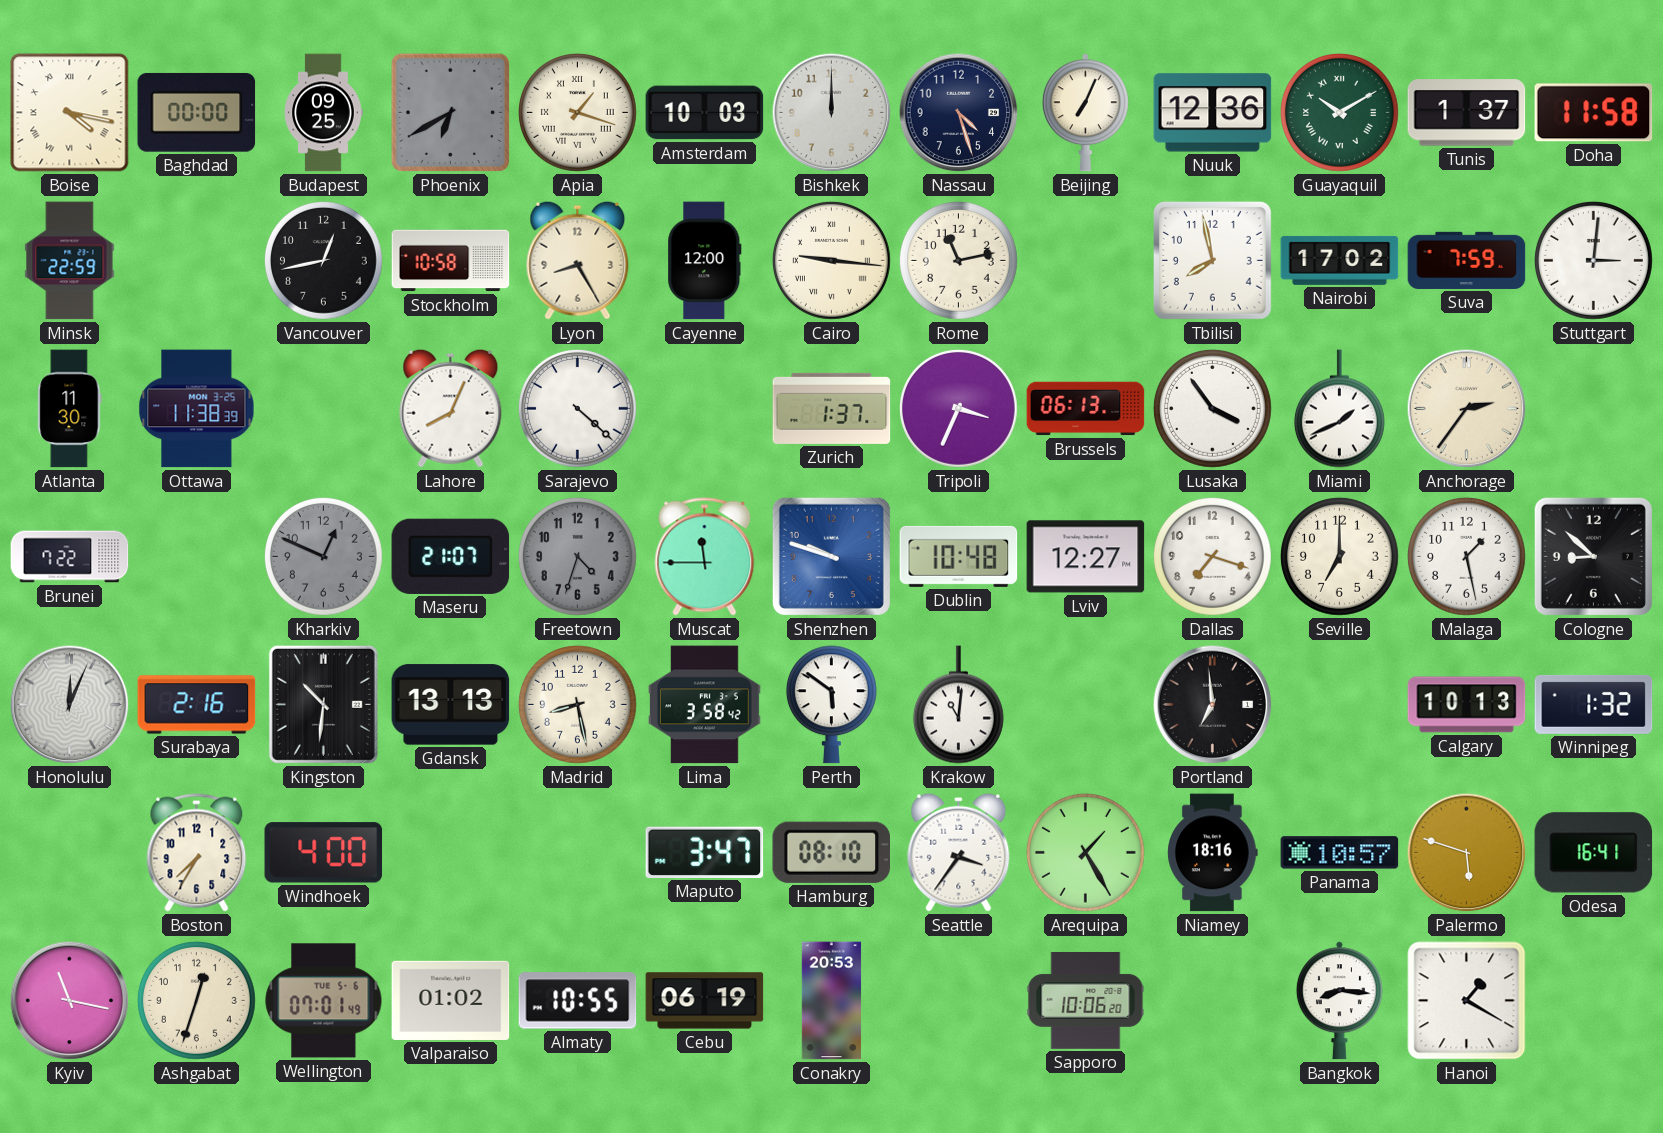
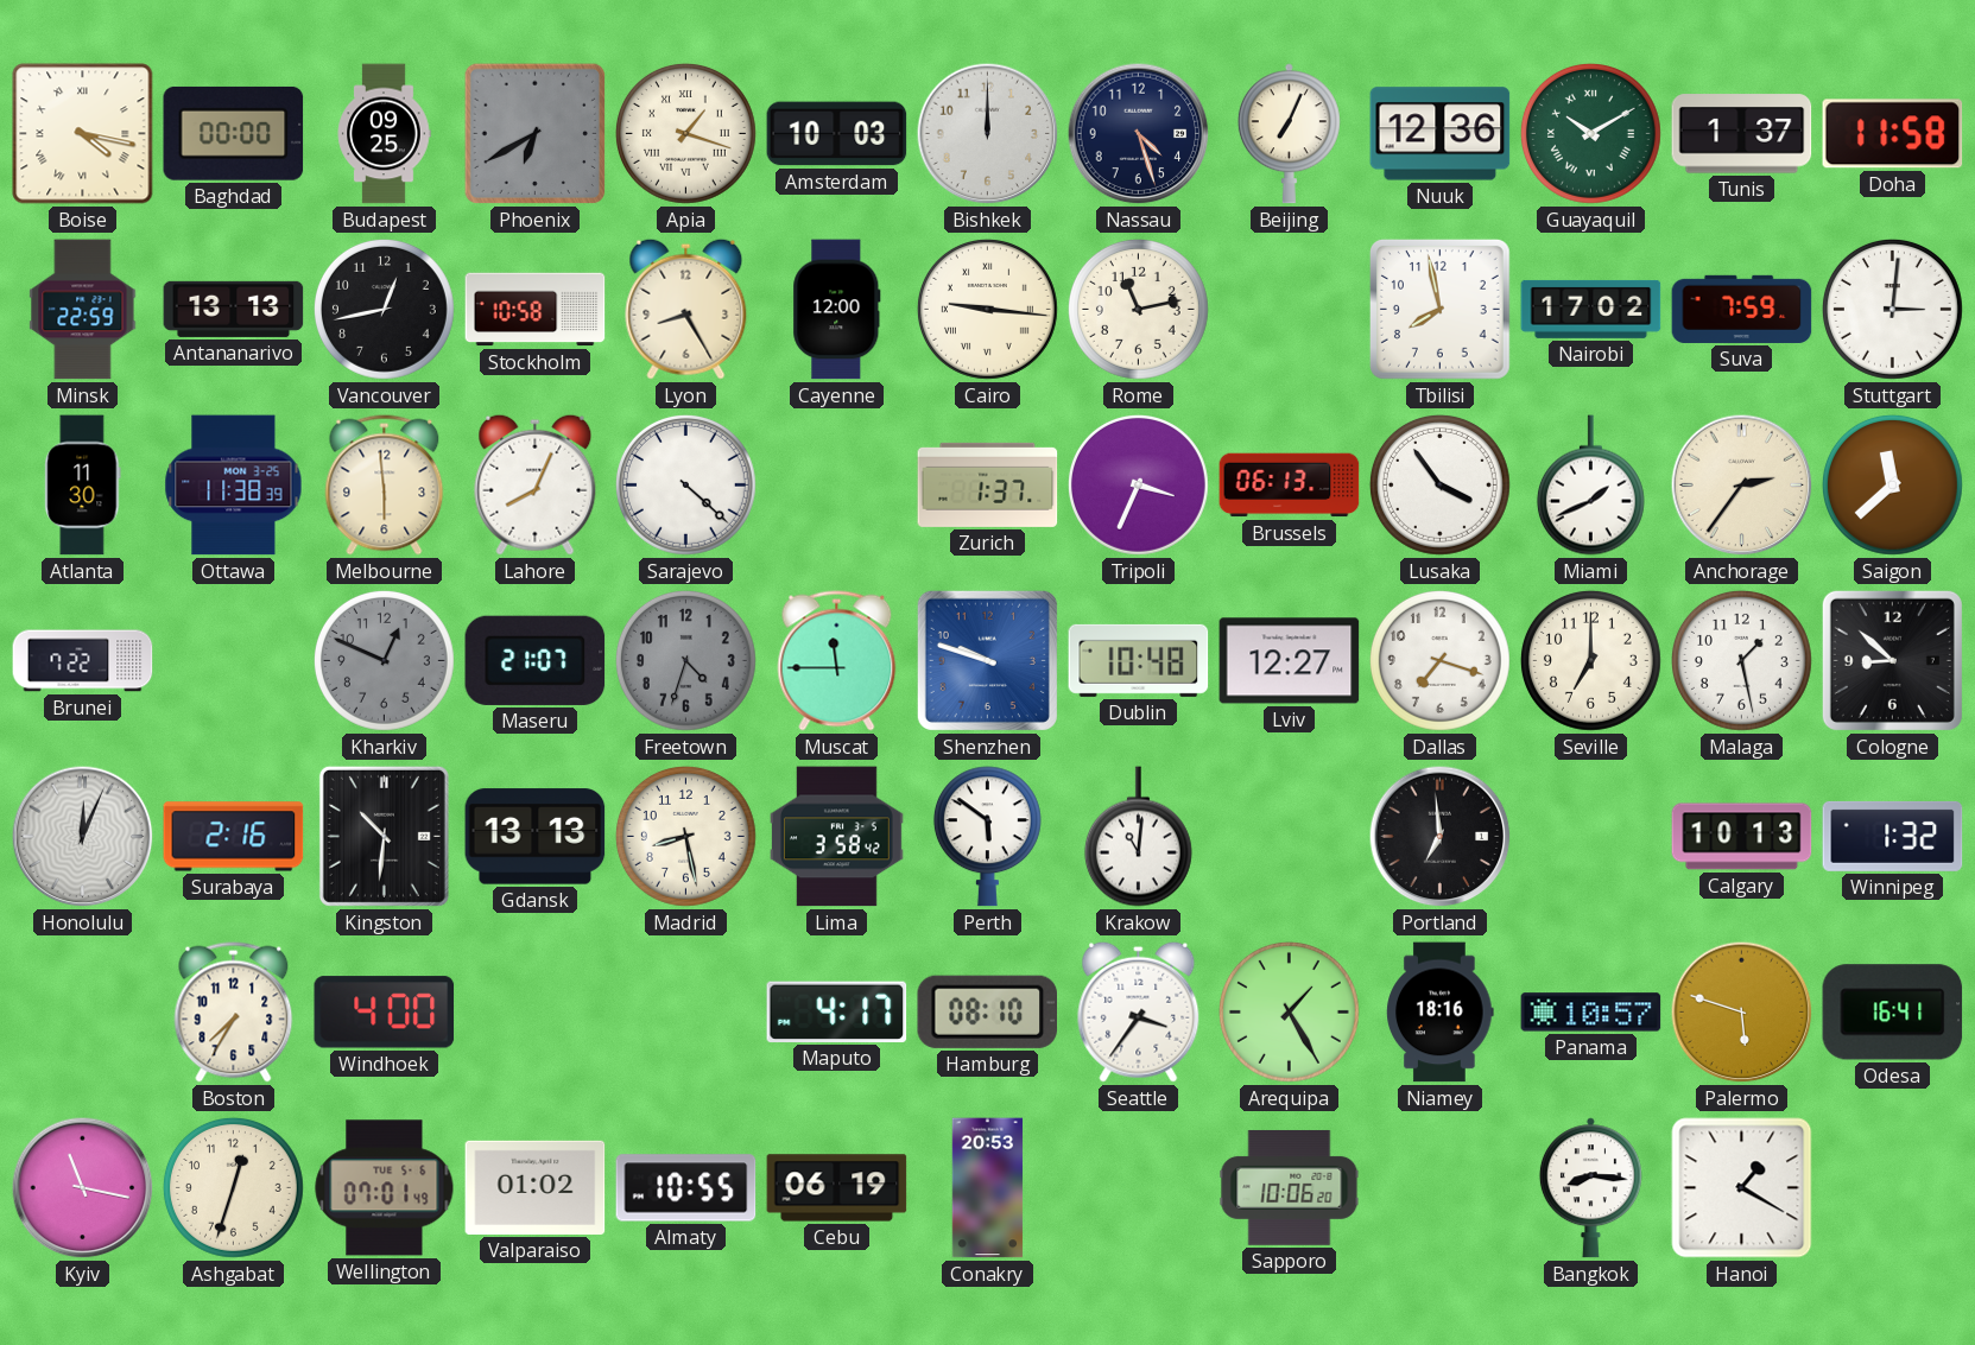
Antananarivo: none -> 13:13
Melbourne: none -> 5:59
Saigon: none -> 11:38
Maputo: 3:47 -> 4:17
